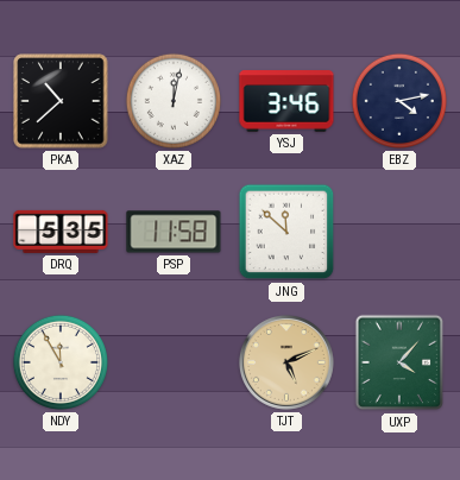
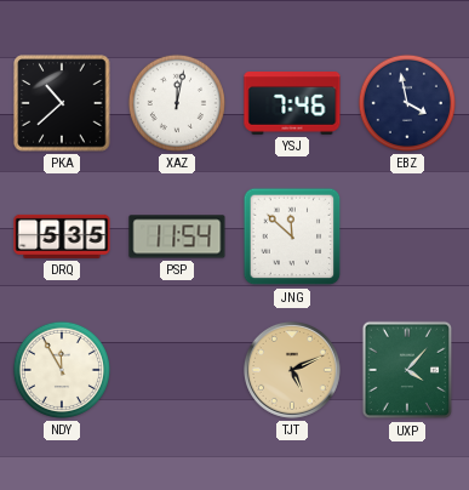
YSJ: 3:46 -> 7:46
EBZ: 4:13 -> 3:58
PSP: 11:58 -> 11:54
